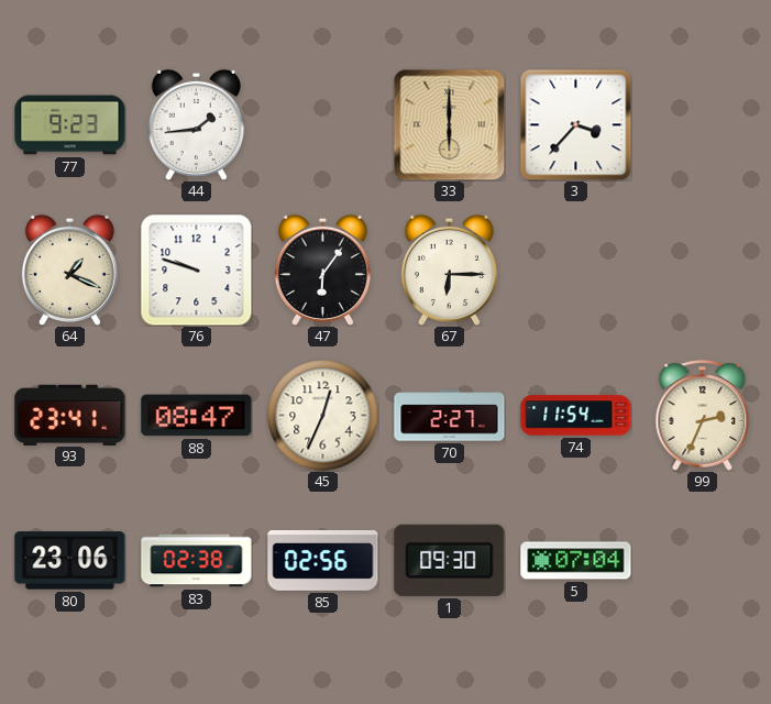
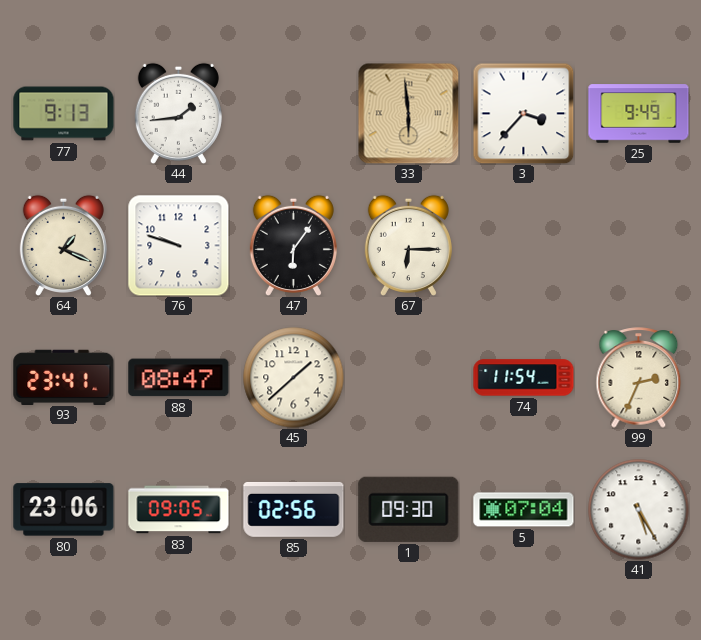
77: 9:23 -> 9:13
33: 6:00 -> 5:59
25: none -> 9:49
45: 12:34 -> 1:38
70: 2:27 -> none
83: 02:38 -> 09:05
41: none -> 5:25
